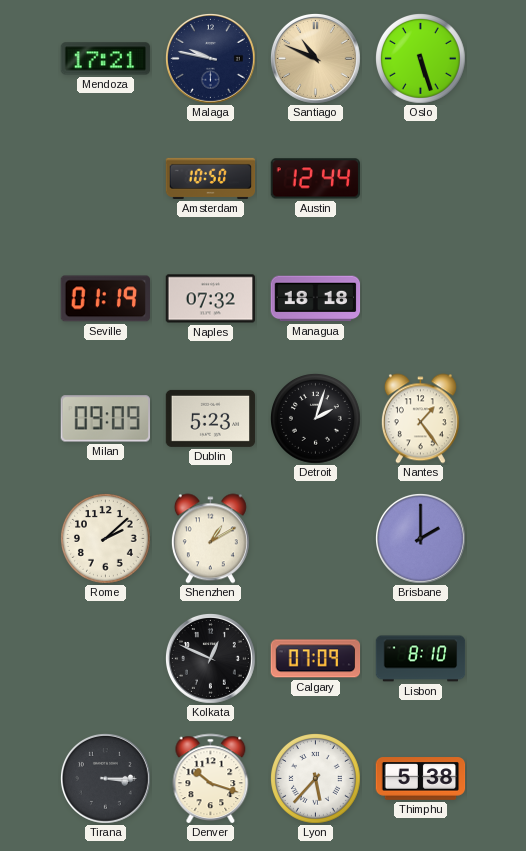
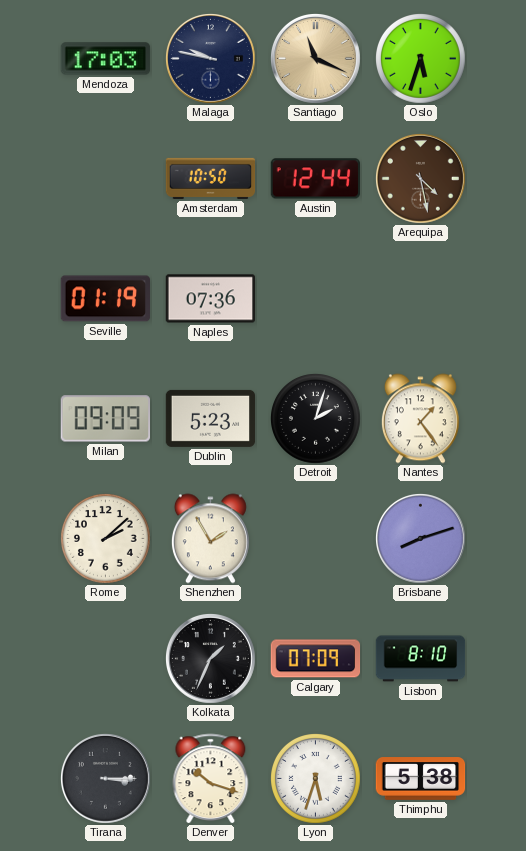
Mendoza: 17:21 -> 17:03
Santiago: 10:49 -> 11:19
Oslo: 5:27 -> 5:33
Arequipa: none -> 4:28
Naples: 07:32 -> 07:36
Managua: 18:18 -> none
Shenzhen: 1:10 -> 1:55
Brisbane: 2:00 -> 8:12
Kolkata: 12:49 -> 1:34
Lyon: 5:37 -> 5:33
